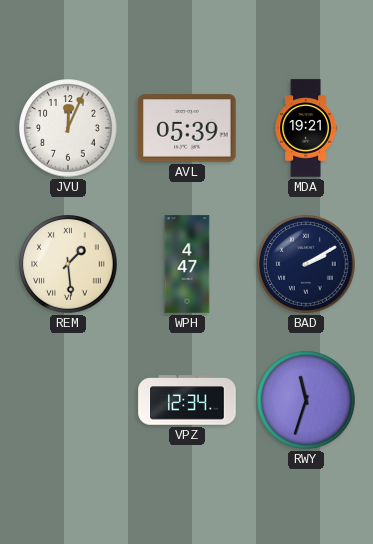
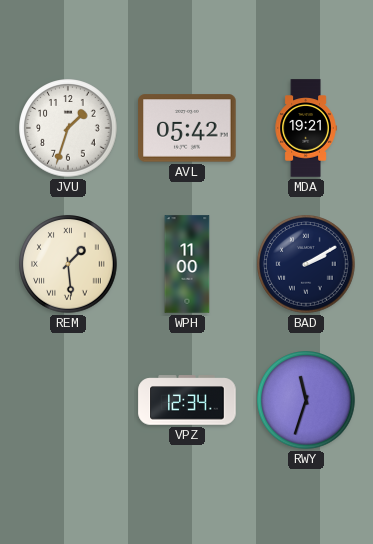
JVU: 12:04 -> 1:33
AVL: 05:39 -> 05:42
WPH: 4:47 -> 11:00
